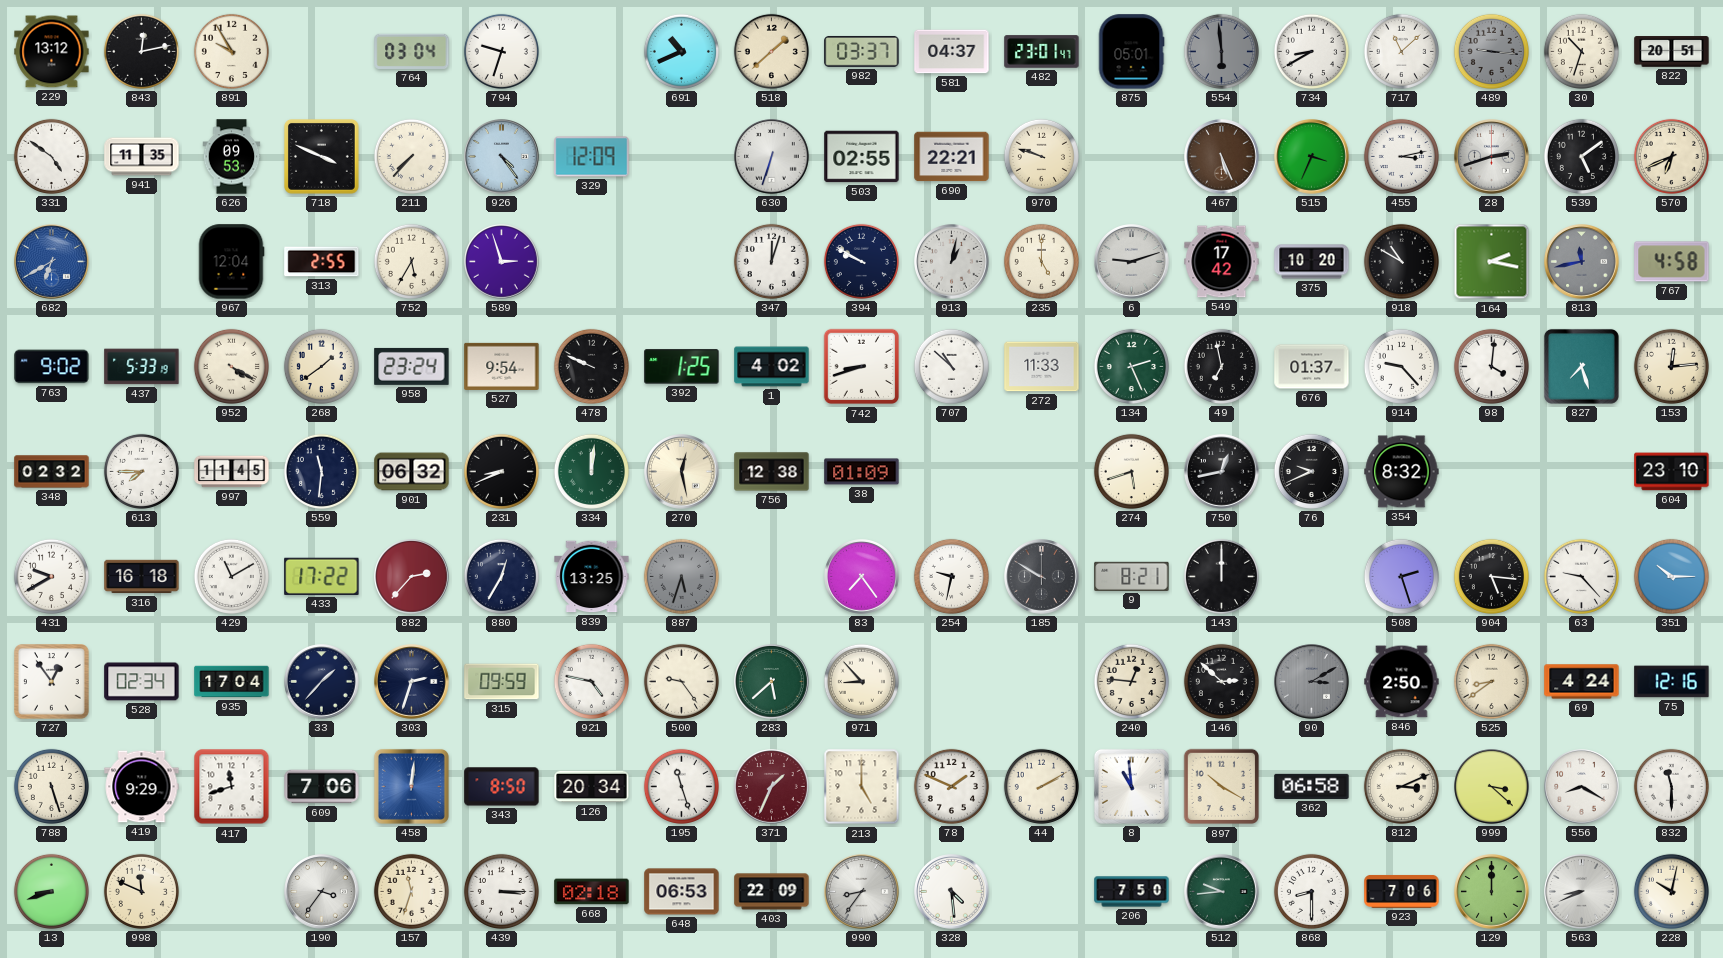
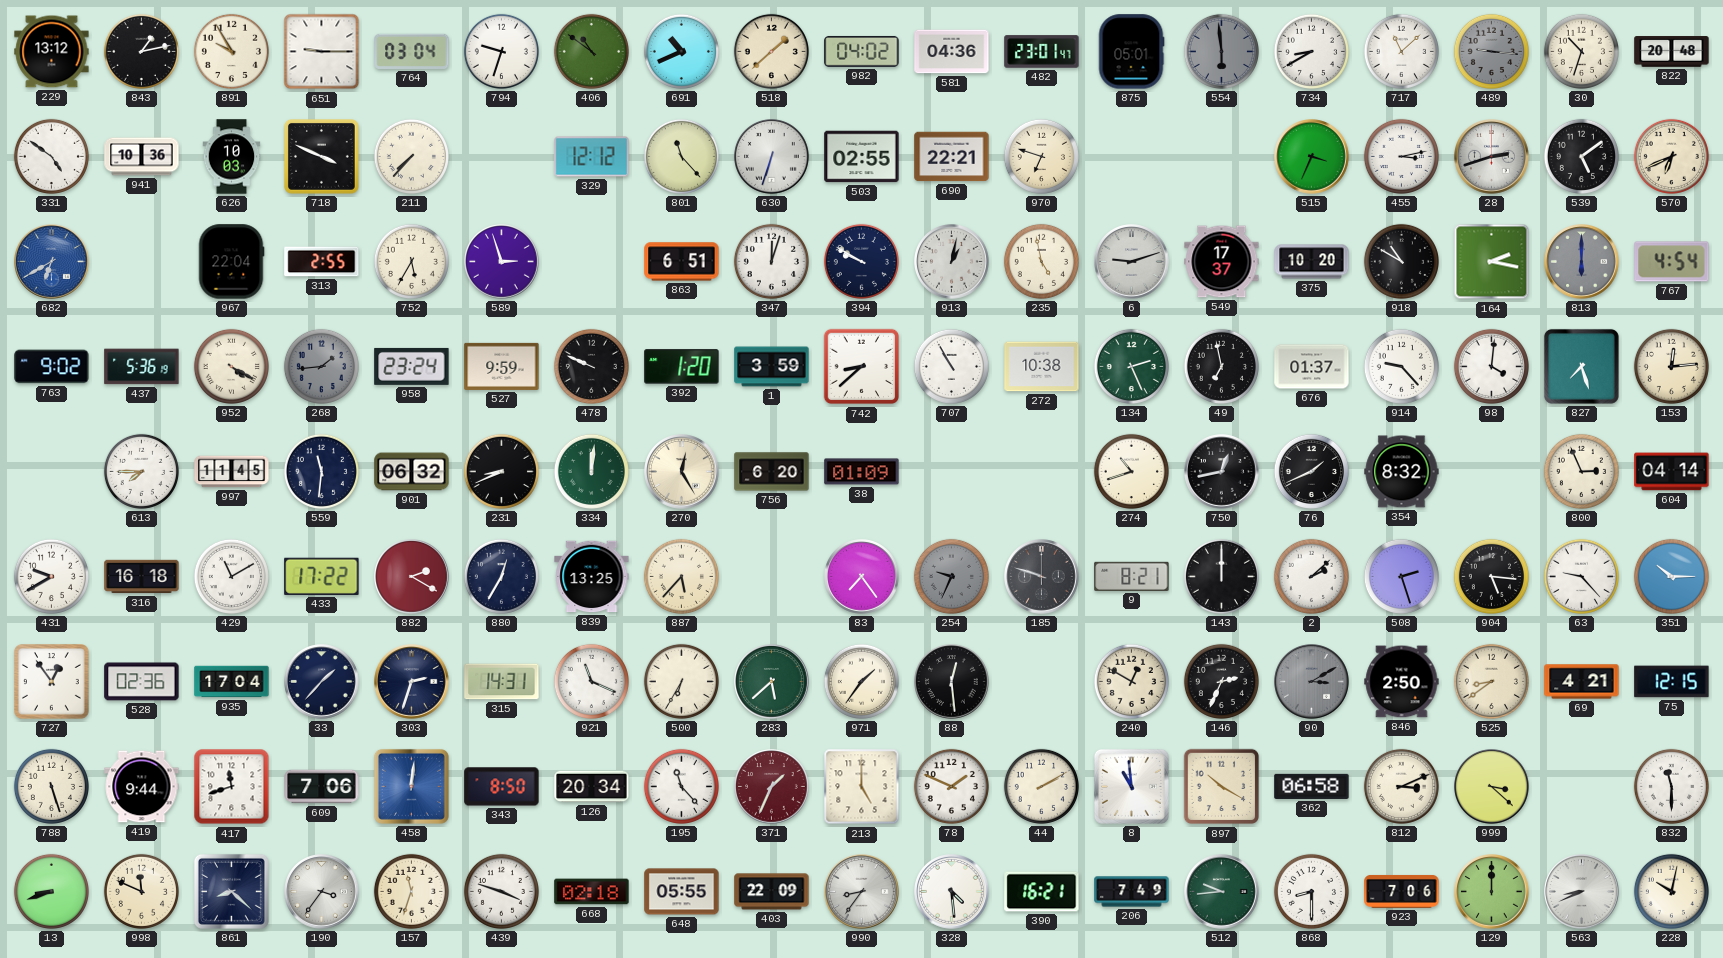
843: 12:13 -> 1:13
651: none -> 9:15
406: none -> 10:51
982: 03:37 -> 04:02
581: 04:37 -> 04:36
822: 20:51 -> 20:48
941: 11:35 -> 10:36
626: 09:53 -> 10:03
926: 4:24 -> none
329: 12:09 -> 12:12
801: none -> 11:23
970: 9:48 -> 6:48
467: 5:26 -> none
967: 12:04 -> 22:04
863: none -> 6:51
235: 5:00 -> 4:58
549: 17:42 -> 17:37
813: 11:43 -> 6:00
767: 4:58 -> 4:54
437: 5:33 -> 5:36
268: 1:39 -> 1:44
268 dial: cream -> grey
527: 9:54 -> 9:59
392: 1:25 -> 1:20
1: 4:02 -> 3:59
742: 8:42 -> 8:38
707: 10:52 -> 10:55
272: 11:33 -> 10:38
348: 02:32 -> none
270: 12:28 -> 12:25
756: 12:38 -> 6:20
274: 5:42 -> 10:42
76: 9:41 -> 1:41
800: none -> 2:56
604: 23:10 -> 04:14
882: 2:37 -> 2:20
887: 5:33 -> 5:37
887 dial: grey -> cream
254: 9:32 -> 9:34
254 dial: white -> grey
185: 9:50 -> 9:48
2: none -> 2:08
528: 02:34 -> 02:36
315: 09:59 -> 14:31
921: 4:47 -> 11:19
500: 9:24 -> 6:35
971: 8:53 -> 1:36
88: none -> 12:29
240: 12:46 -> 12:50
146: 2:52 -> 2:34
69: 4:24 -> 4:21
75: 12:16 -> 12:15
419: 9:29 -> 9:44
195: 11:27 -> 11:23
556: 8:20 -> none
861: none -> 8:22
439: 3:15 -> 3:48
648: 06:53 -> 05:55
390: none -> 16:21
206: 7:50 -> 7:49
